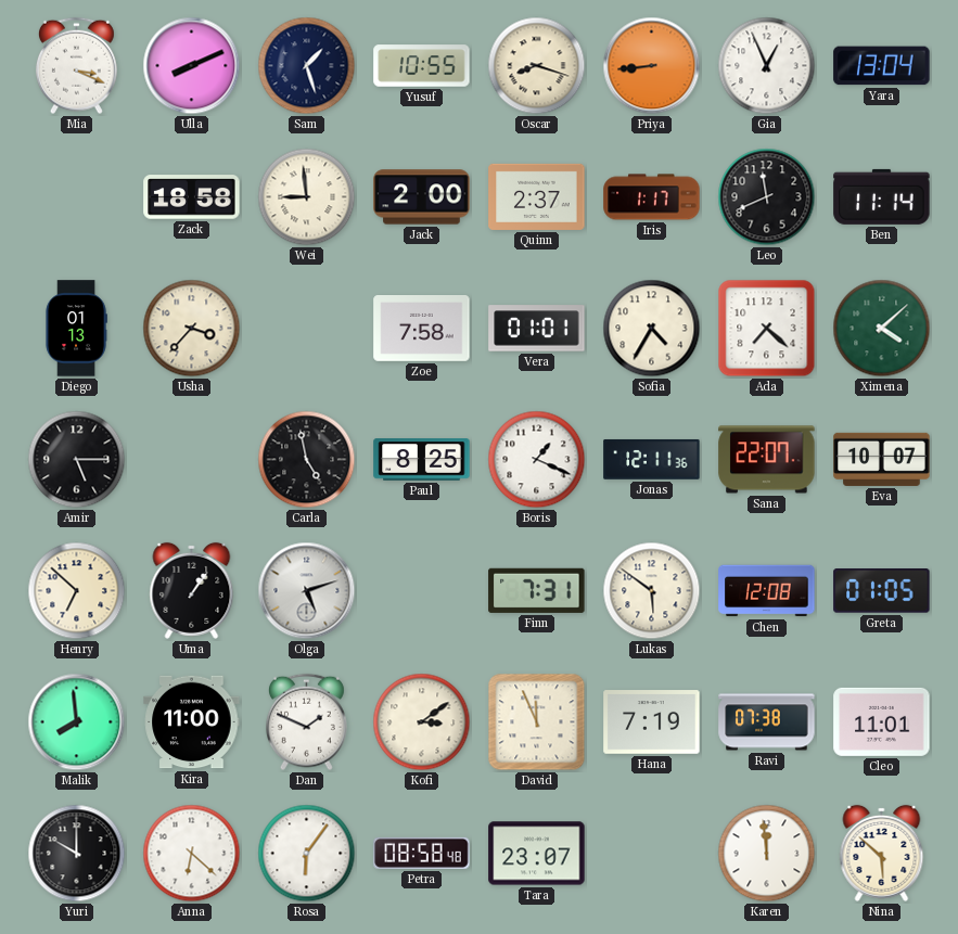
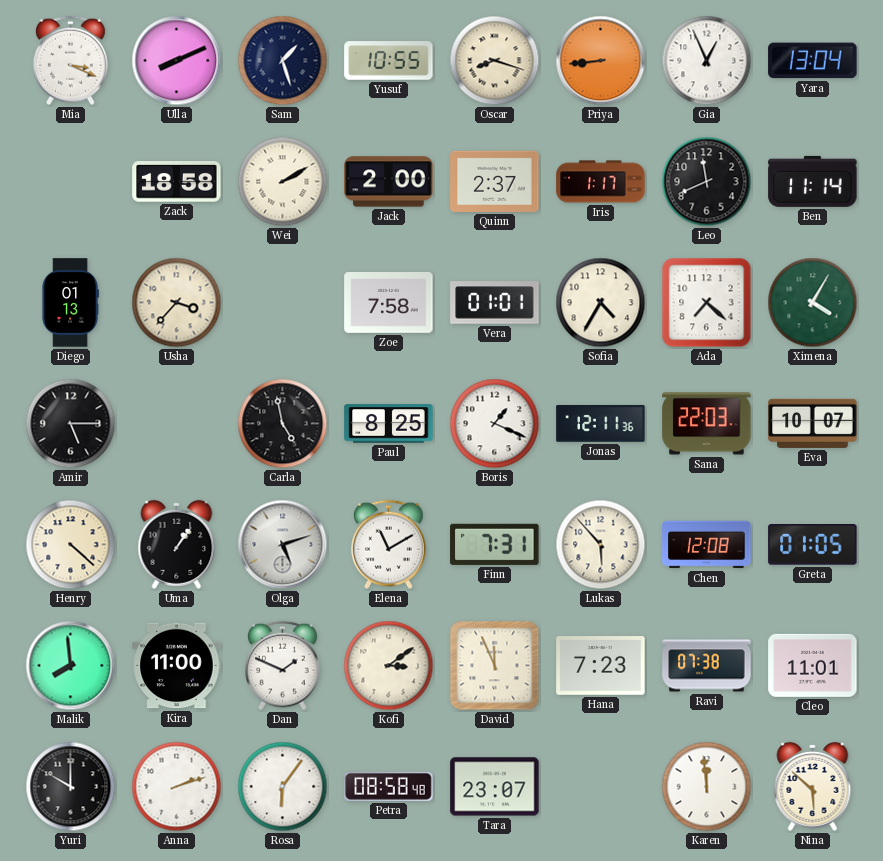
Wei: 8:59 -> 2:10
Ximena: 4:08 -> 4:05
Sana: 22:07 -> 22:03
Henry: 6:52 -> 4:22
Elena: none -> 11:10
Lukas: 5:51 -> 5:53
Hana: 7:19 -> 7:23
Anna: 6:22 -> 2:12
